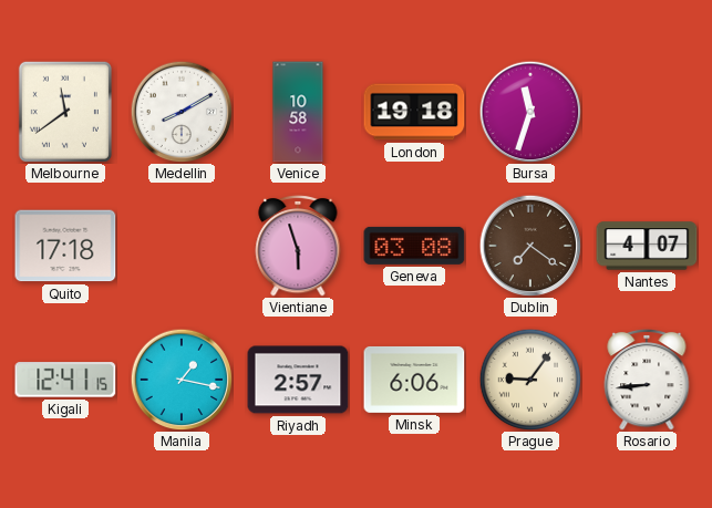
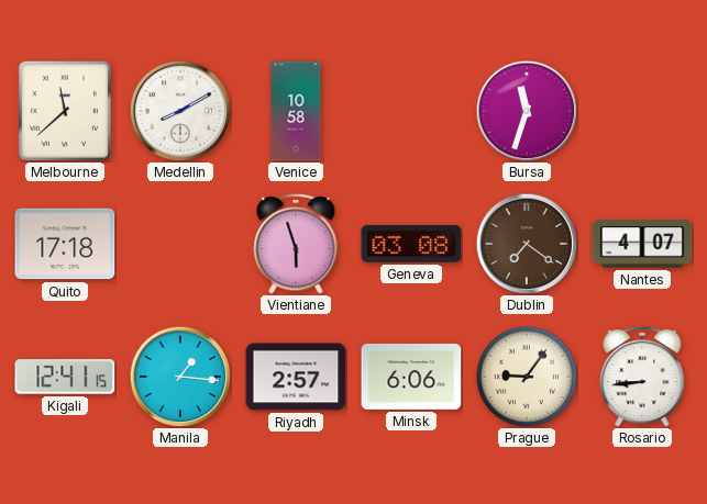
Melbourne: 11:39 -> 11:38
London: 19:18 -> none
Manila: 1:17 -> 1:16
